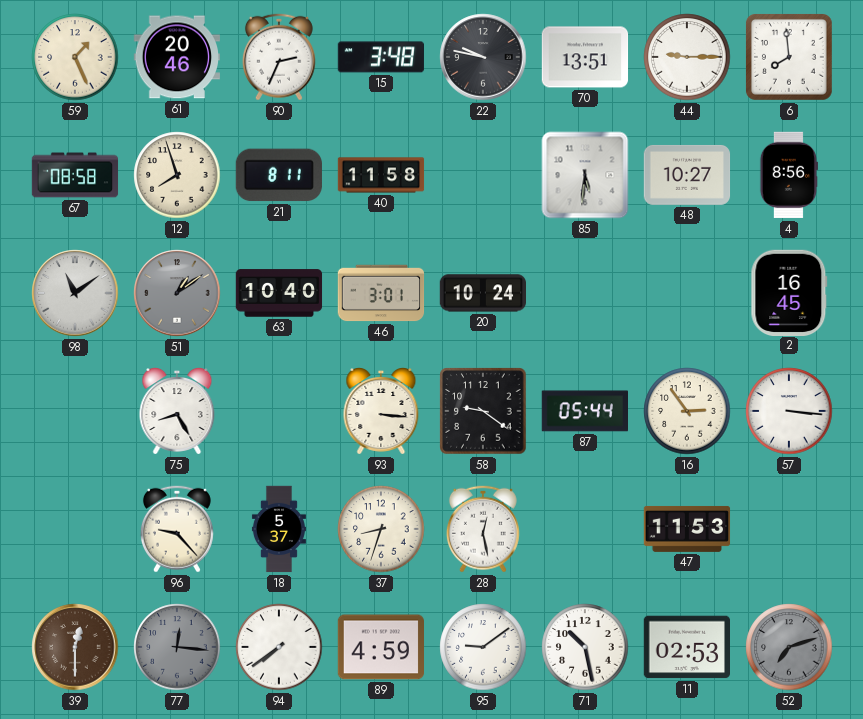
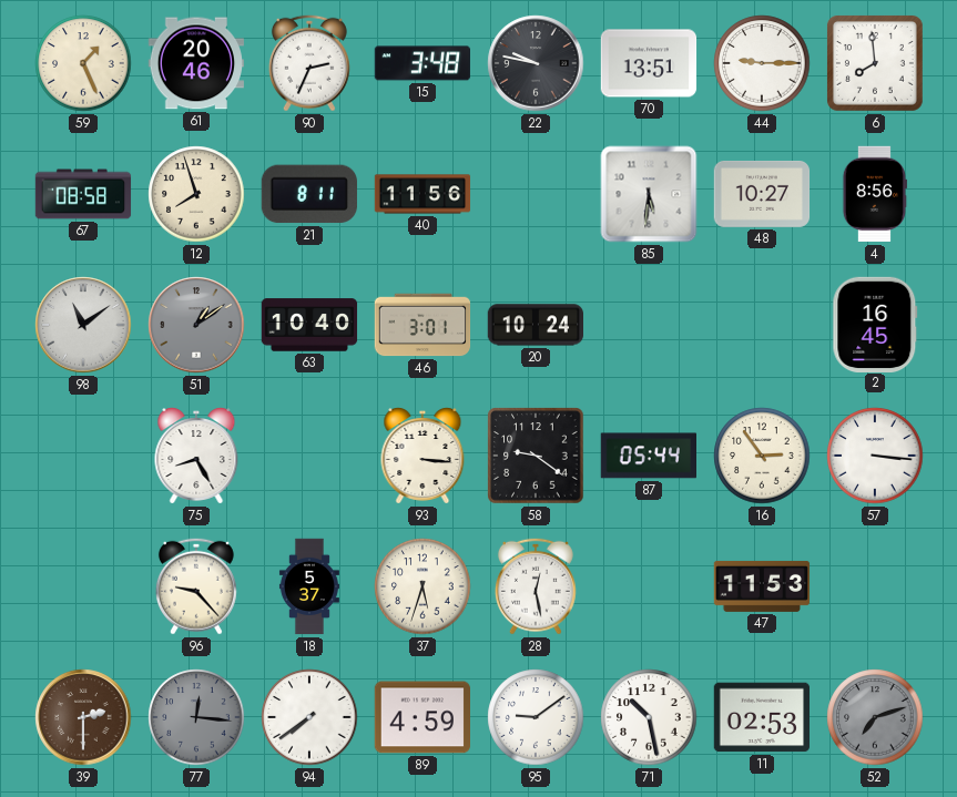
40: 11:58 -> 11:56
37: 8:33 -> 5:33
39: 12:30 -> 2:30
